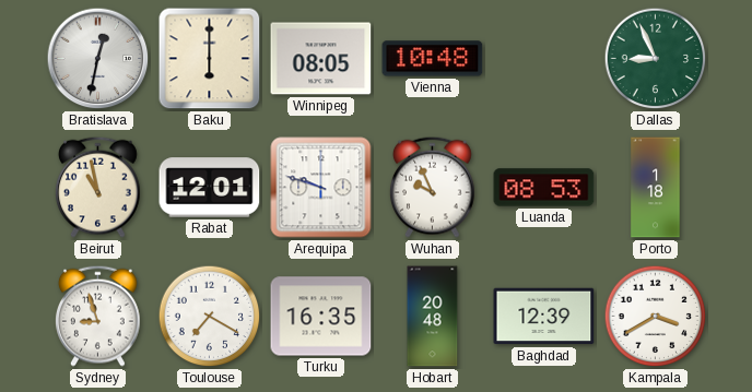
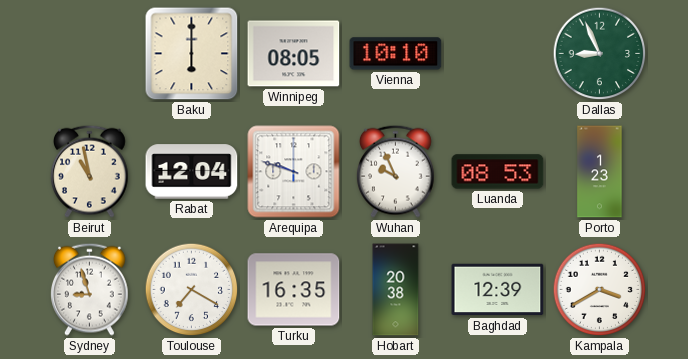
Bratislava: 12:32 -> none
Vienna: 10:48 -> 10:10
Rabat: 12:01 -> 12:04
Porto: 1:18 -> 1:23
Hobart: 20:48 -> 20:38
